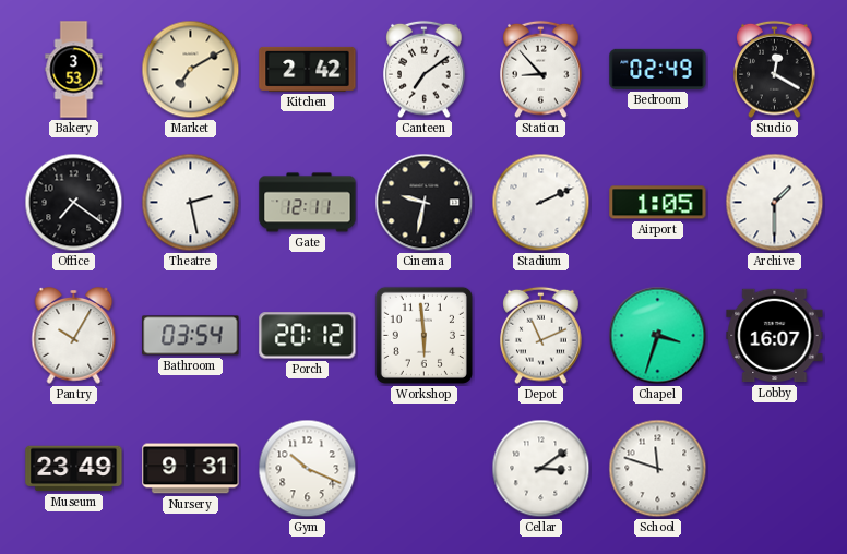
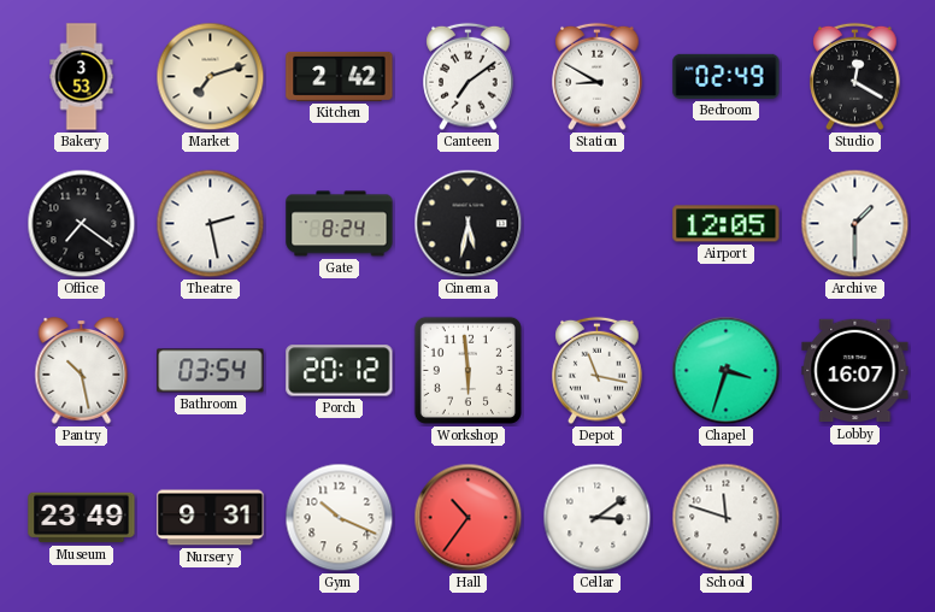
Market: 7:10 -> 7:12
Station: 8:53 -> 8:50
Gate: 12:11 -> 8:24
Cinema: 9:32 -> 5:32
Stadium: 2:11 -> none
Airport: 1:05 -> 12:05
Pantry: 10:05 -> 10:28
Depot: 11:11 -> 11:17
Hall: none -> 10:36
